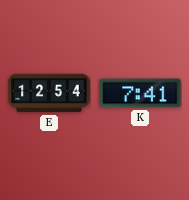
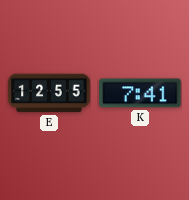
E: 12:54 -> 12:55
